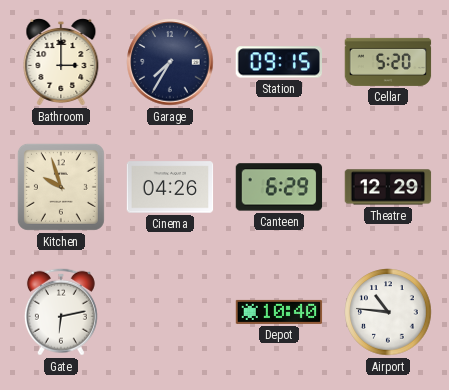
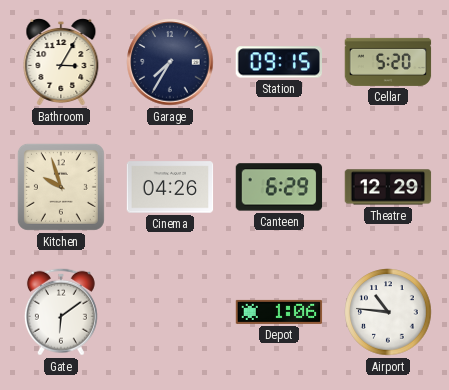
Bathroom: 3:00 -> 3:05
Gate: 6:13 -> 6:09
Depot: 10:40 -> 1:06
